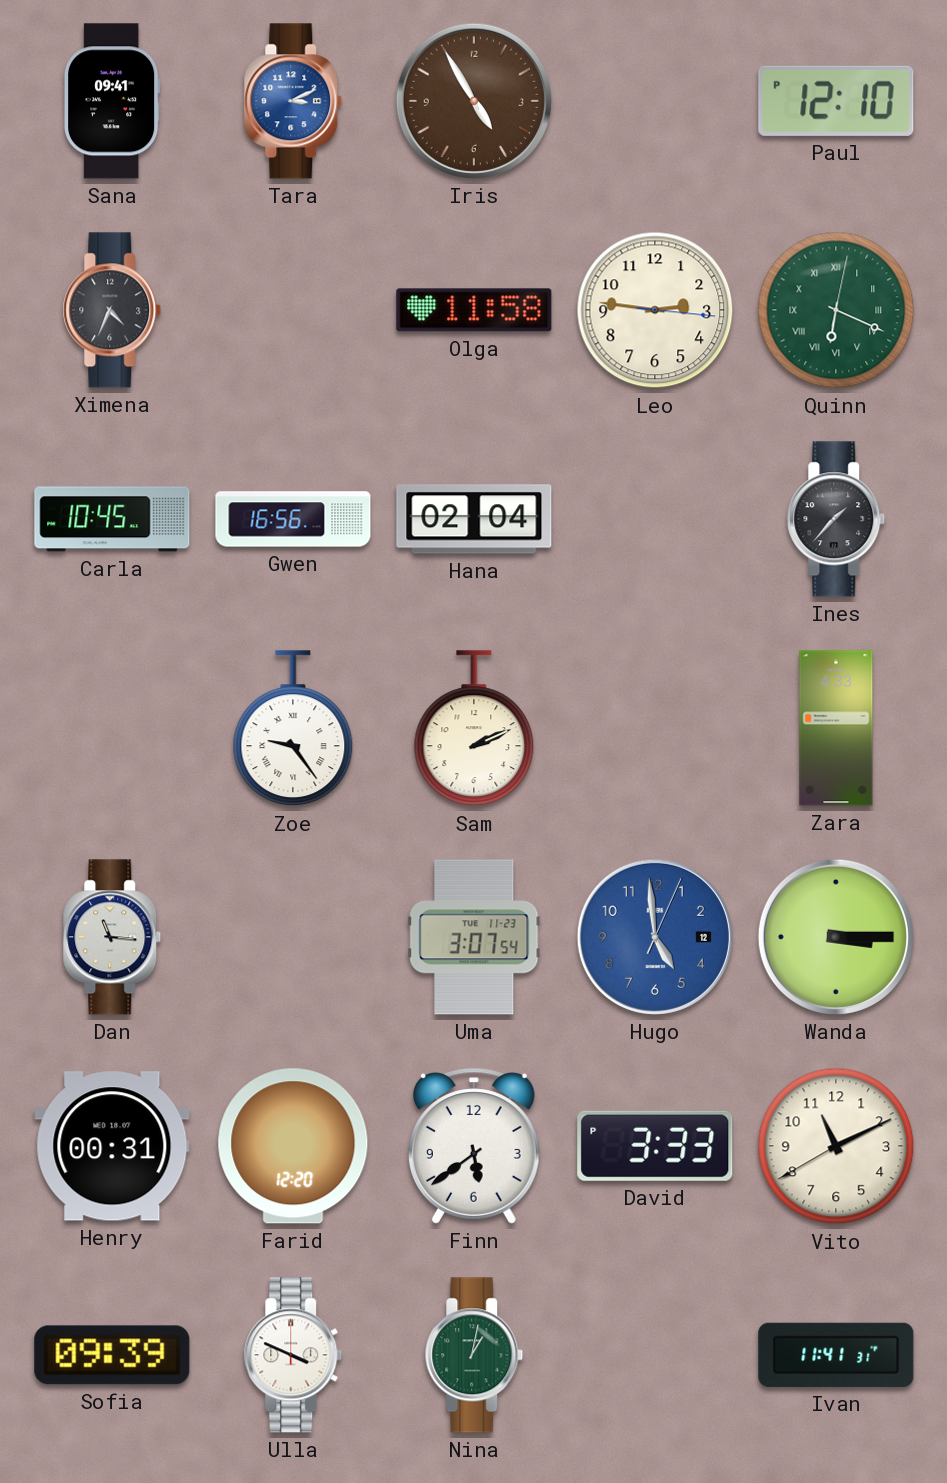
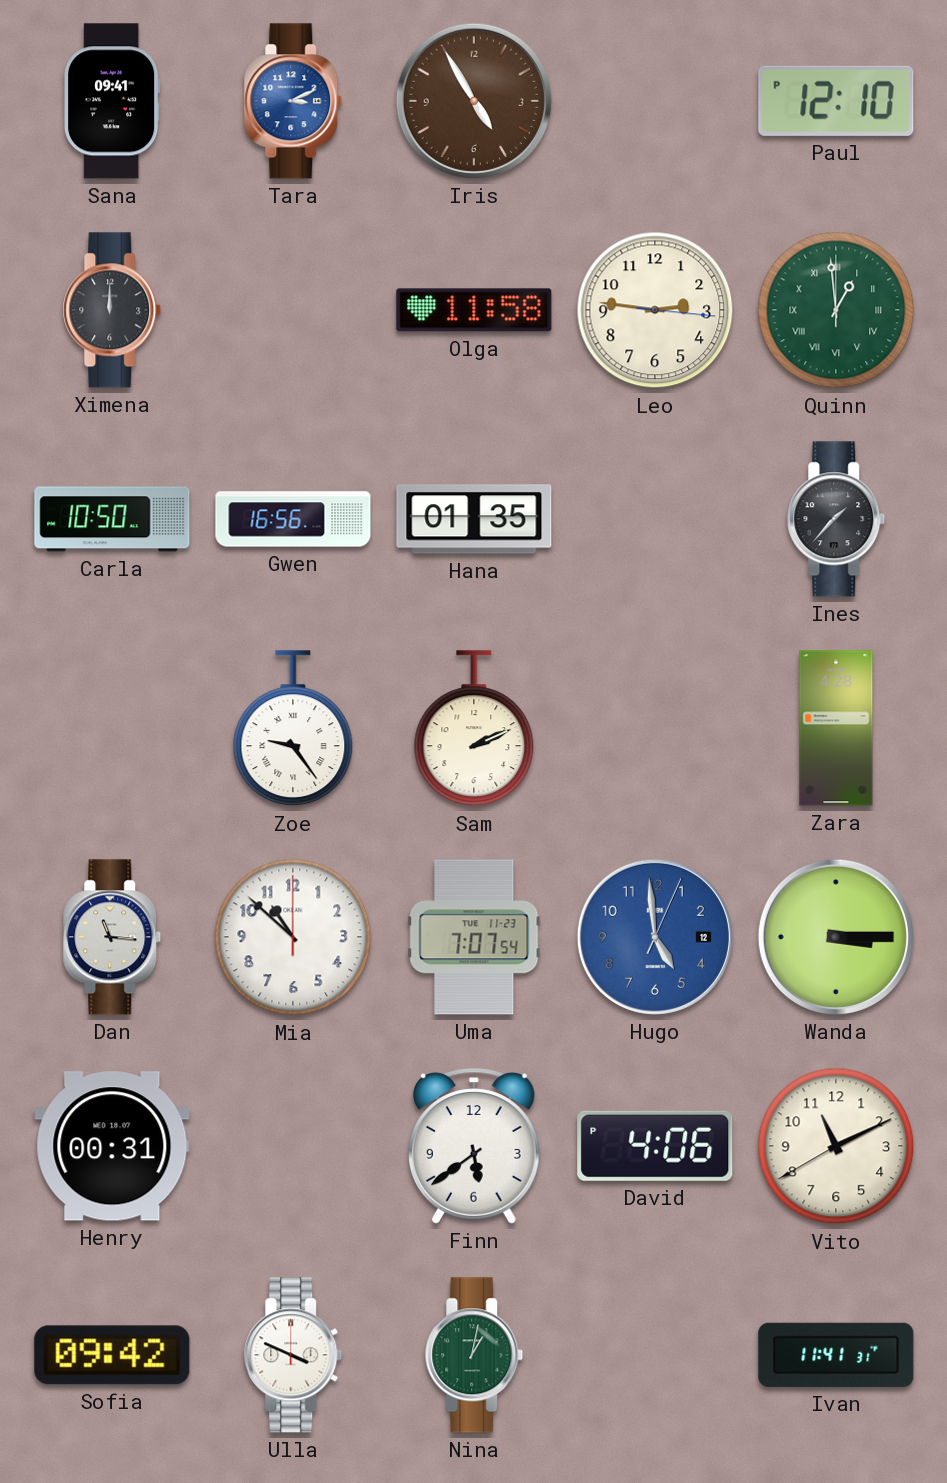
Ximena: 4:34 -> 12:00
Quinn: 6:19 -> 12:59
Carla: 10:45 -> 10:50
Hana: 02:04 -> 01:35
Zara: 4:33 -> 4:28
Mia: none -> 10:52
Uma: 3:07 -> 7:07
Farid: 12:20 -> none
David: 3:33 -> 4:06
Sofia: 09:39 -> 09:42
